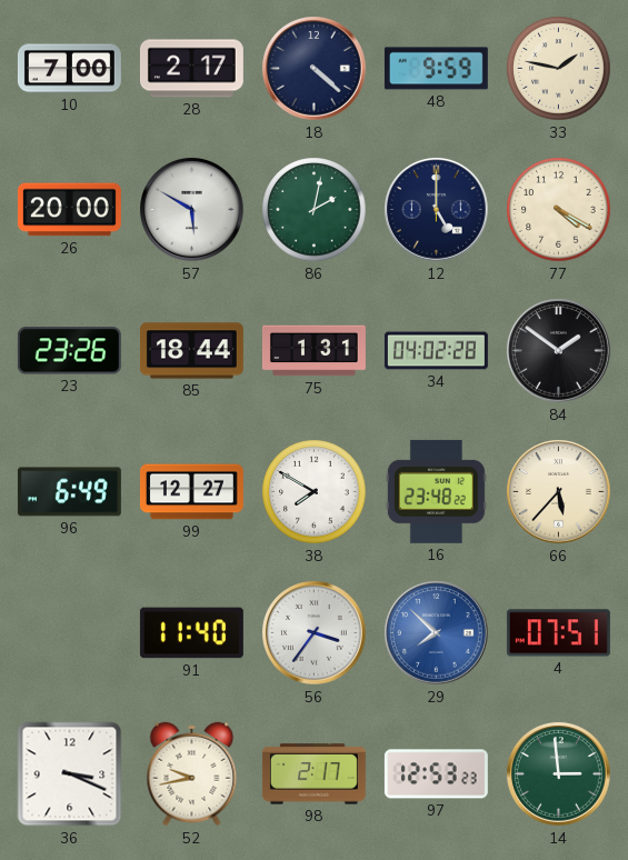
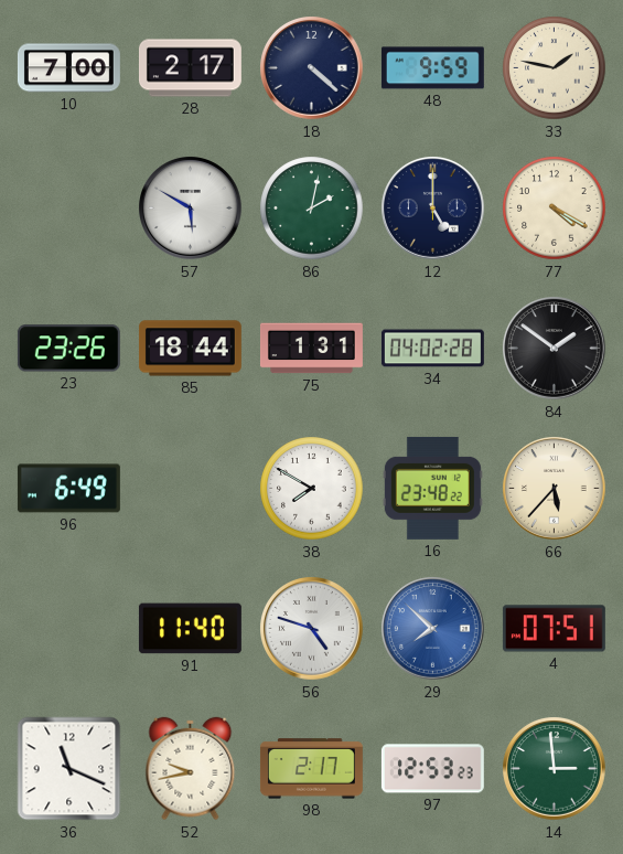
26: 20:00 -> none
99: 12:27 -> none
56: 3:36 -> 4:48
36: 3:19 -> 11:19
